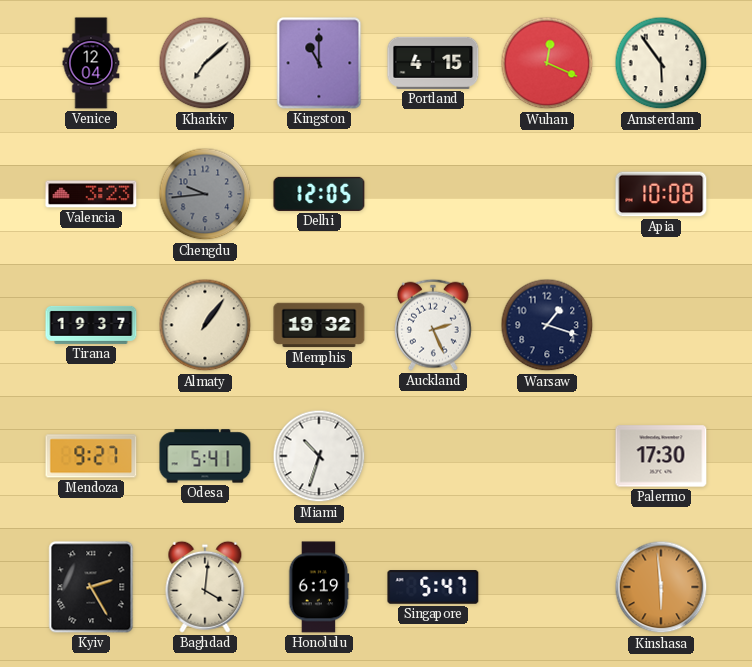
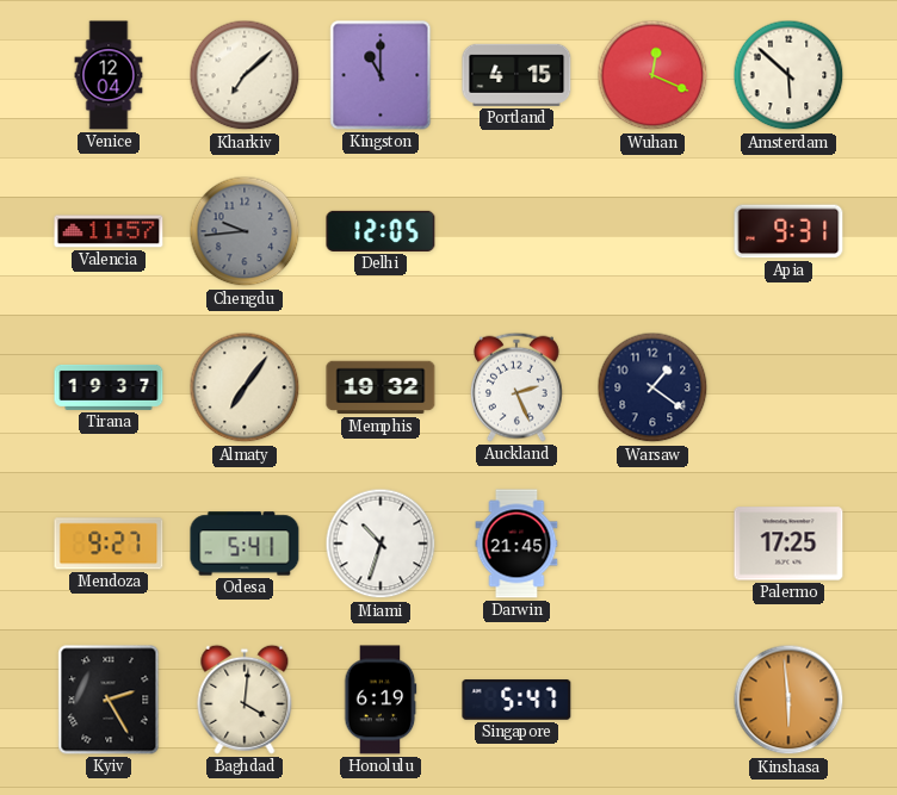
Amsterdam: 5:54 -> 5:52
Valencia: 3:23 -> 11:57
Apia: 10:08 -> 9:31
Almaty: 1:06 -> 7:06
Warsaw: 1:18 -> 1:21
Darwin: none -> 21:45
Palermo: 17:30 -> 17:25
